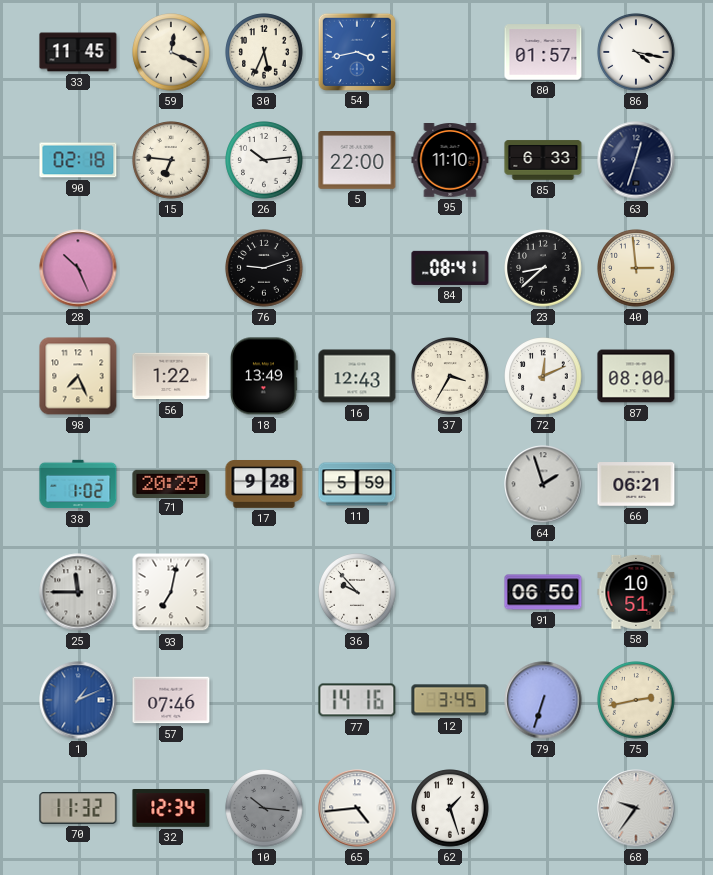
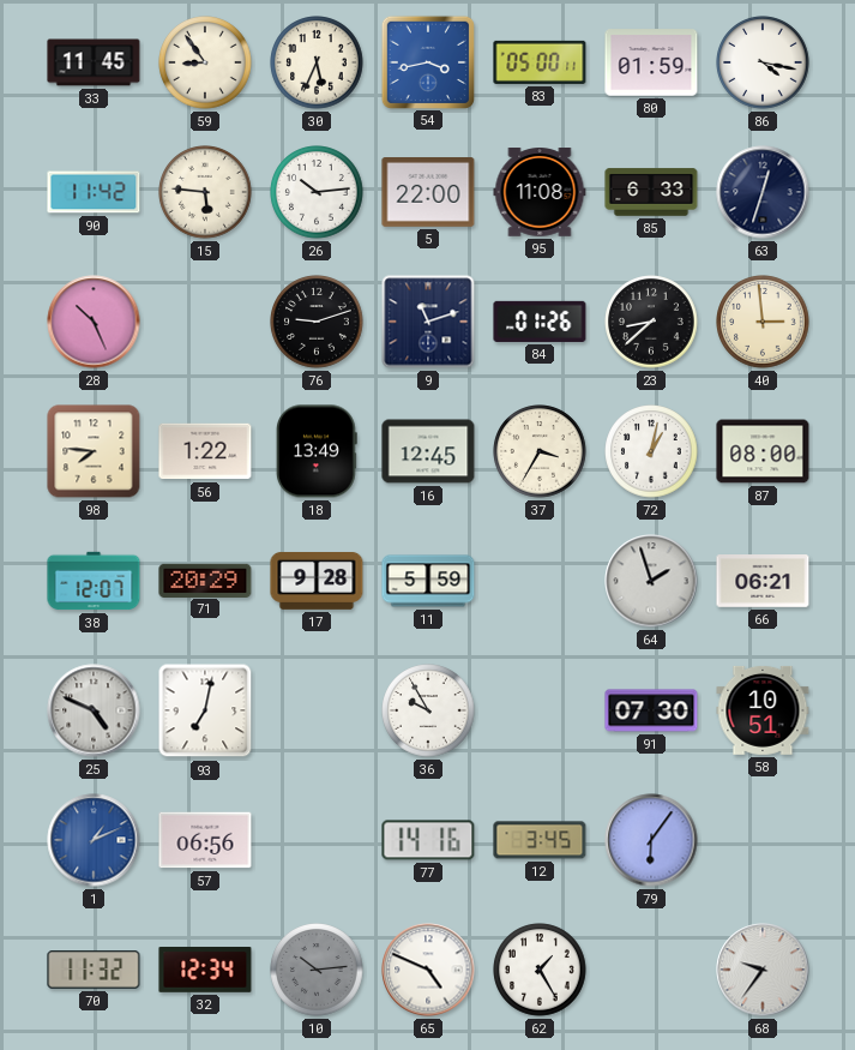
59: 12:19 -> 8:54
83: none -> 05:00
80: 01:57 -> 01:59
90: 02:18 -> 11:42
15: 6:46 -> 5:46
95: 11:10 -> 11:08
9: none -> 11:12
84: 08:41 -> 01:26
98: 7:26 -> 7:46
16: 12:43 -> 12:45
72: 12:11 -> 1:02
38: 1:02 -> 12:07
25: 11:45 -> 4:49
36: 9:53 -> 9:55
91: 06:50 -> 07:30
57: 07:46 -> 06:56
79: 6:33 -> 6:06
75: 2:43 -> none
10: 10:16 -> 10:14
65: 4:44 -> 4:49
62: 1:27 -> 1:25
